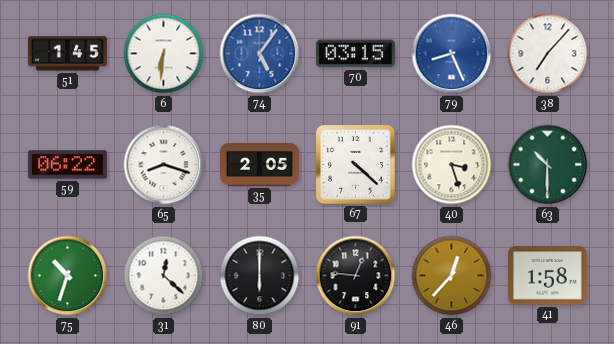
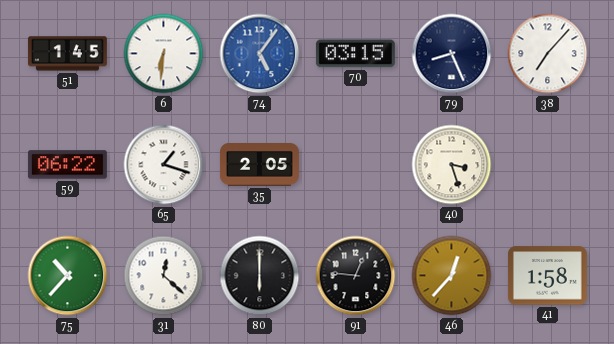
79 dial: blue -> navy
65: 8:18 -> 1:18
67: 4:22 -> none
63: 10:30 -> none
75: 10:33 -> 10:37
